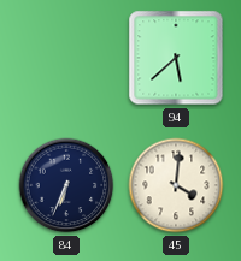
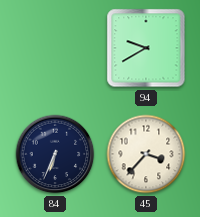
94: 5:38 -> 9:40
45: 4:01 -> 3:37
